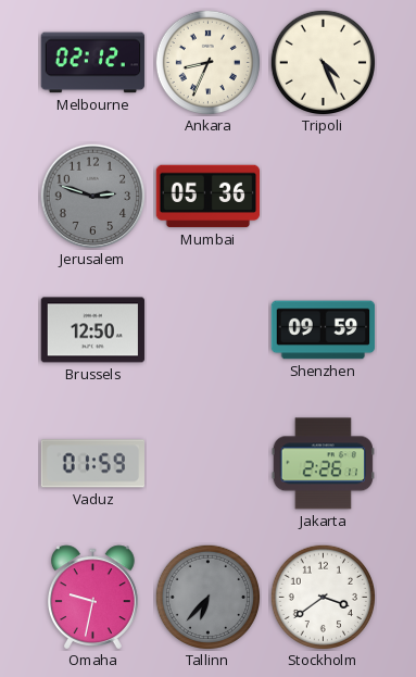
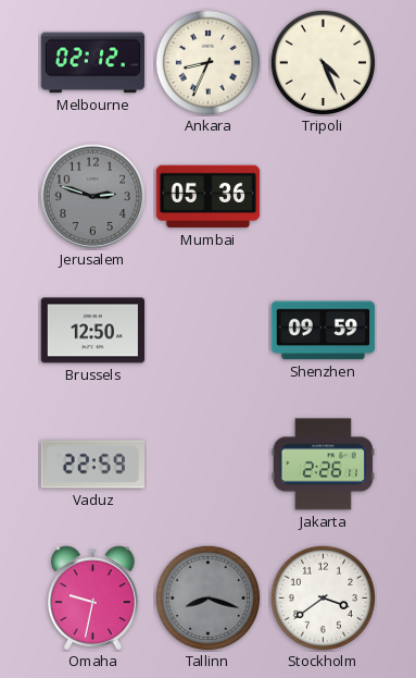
Vaduz: 01:59 -> 22:59
Tallinn: 6:37 -> 8:18
